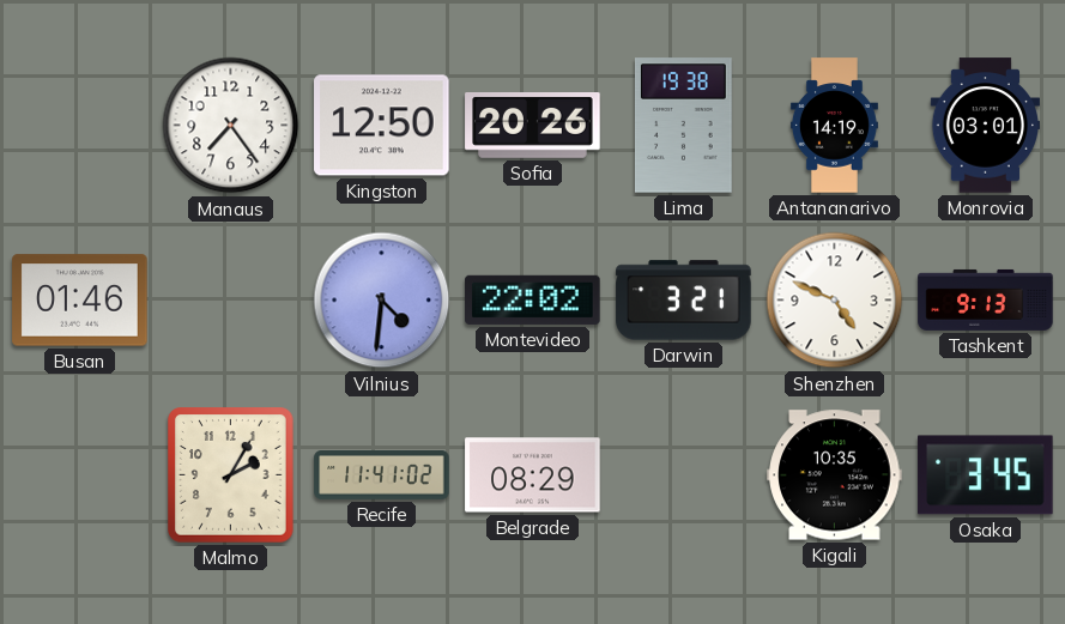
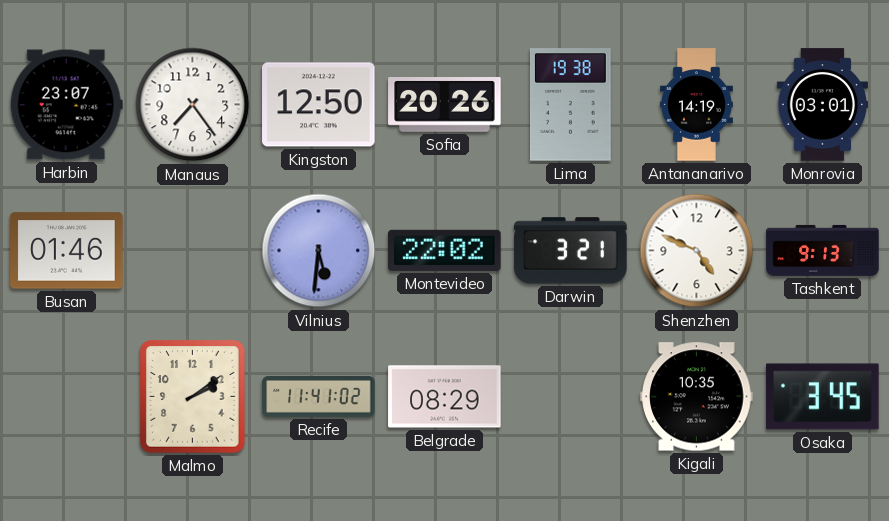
Harbin: none -> 23:07
Vilnius: 4:31 -> 5:31
Malmo: 2:05 -> 2:09
